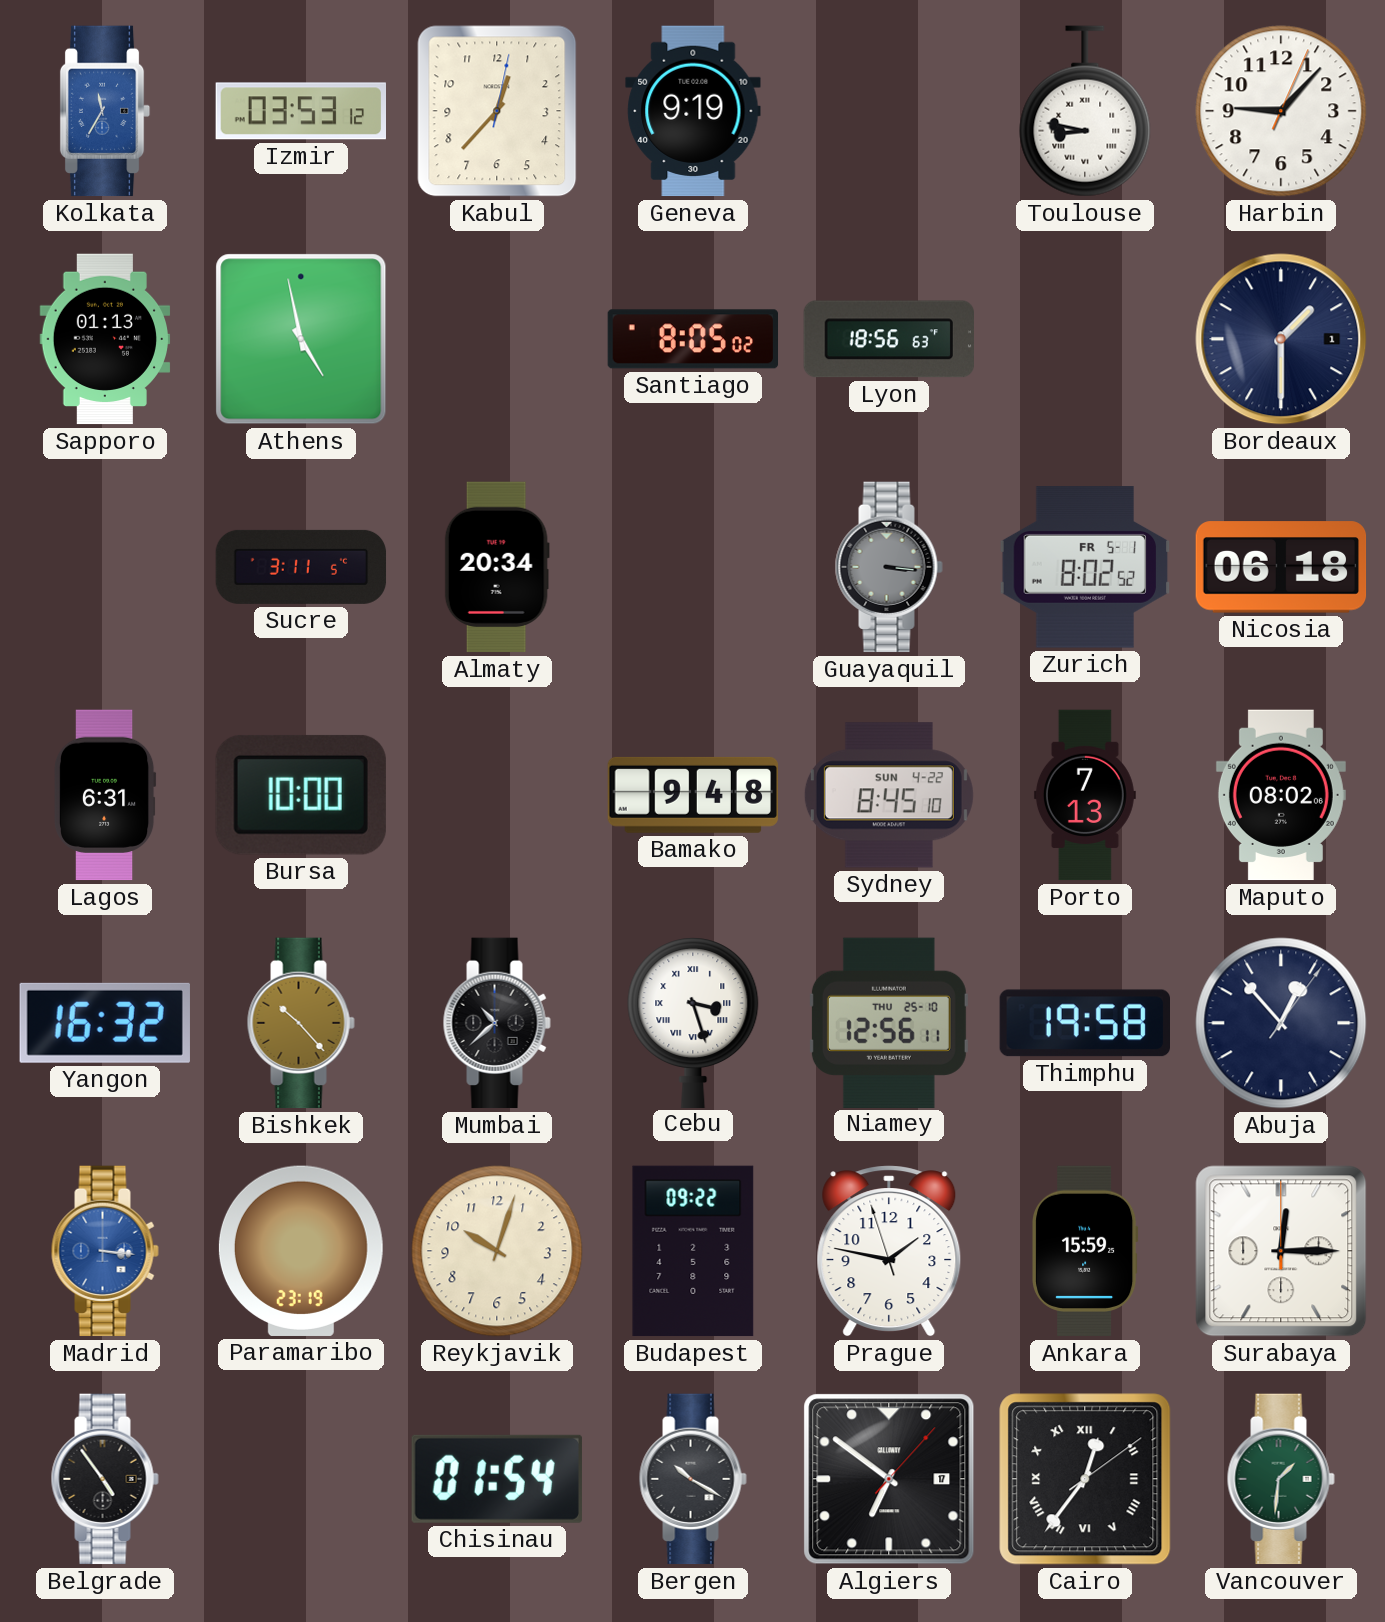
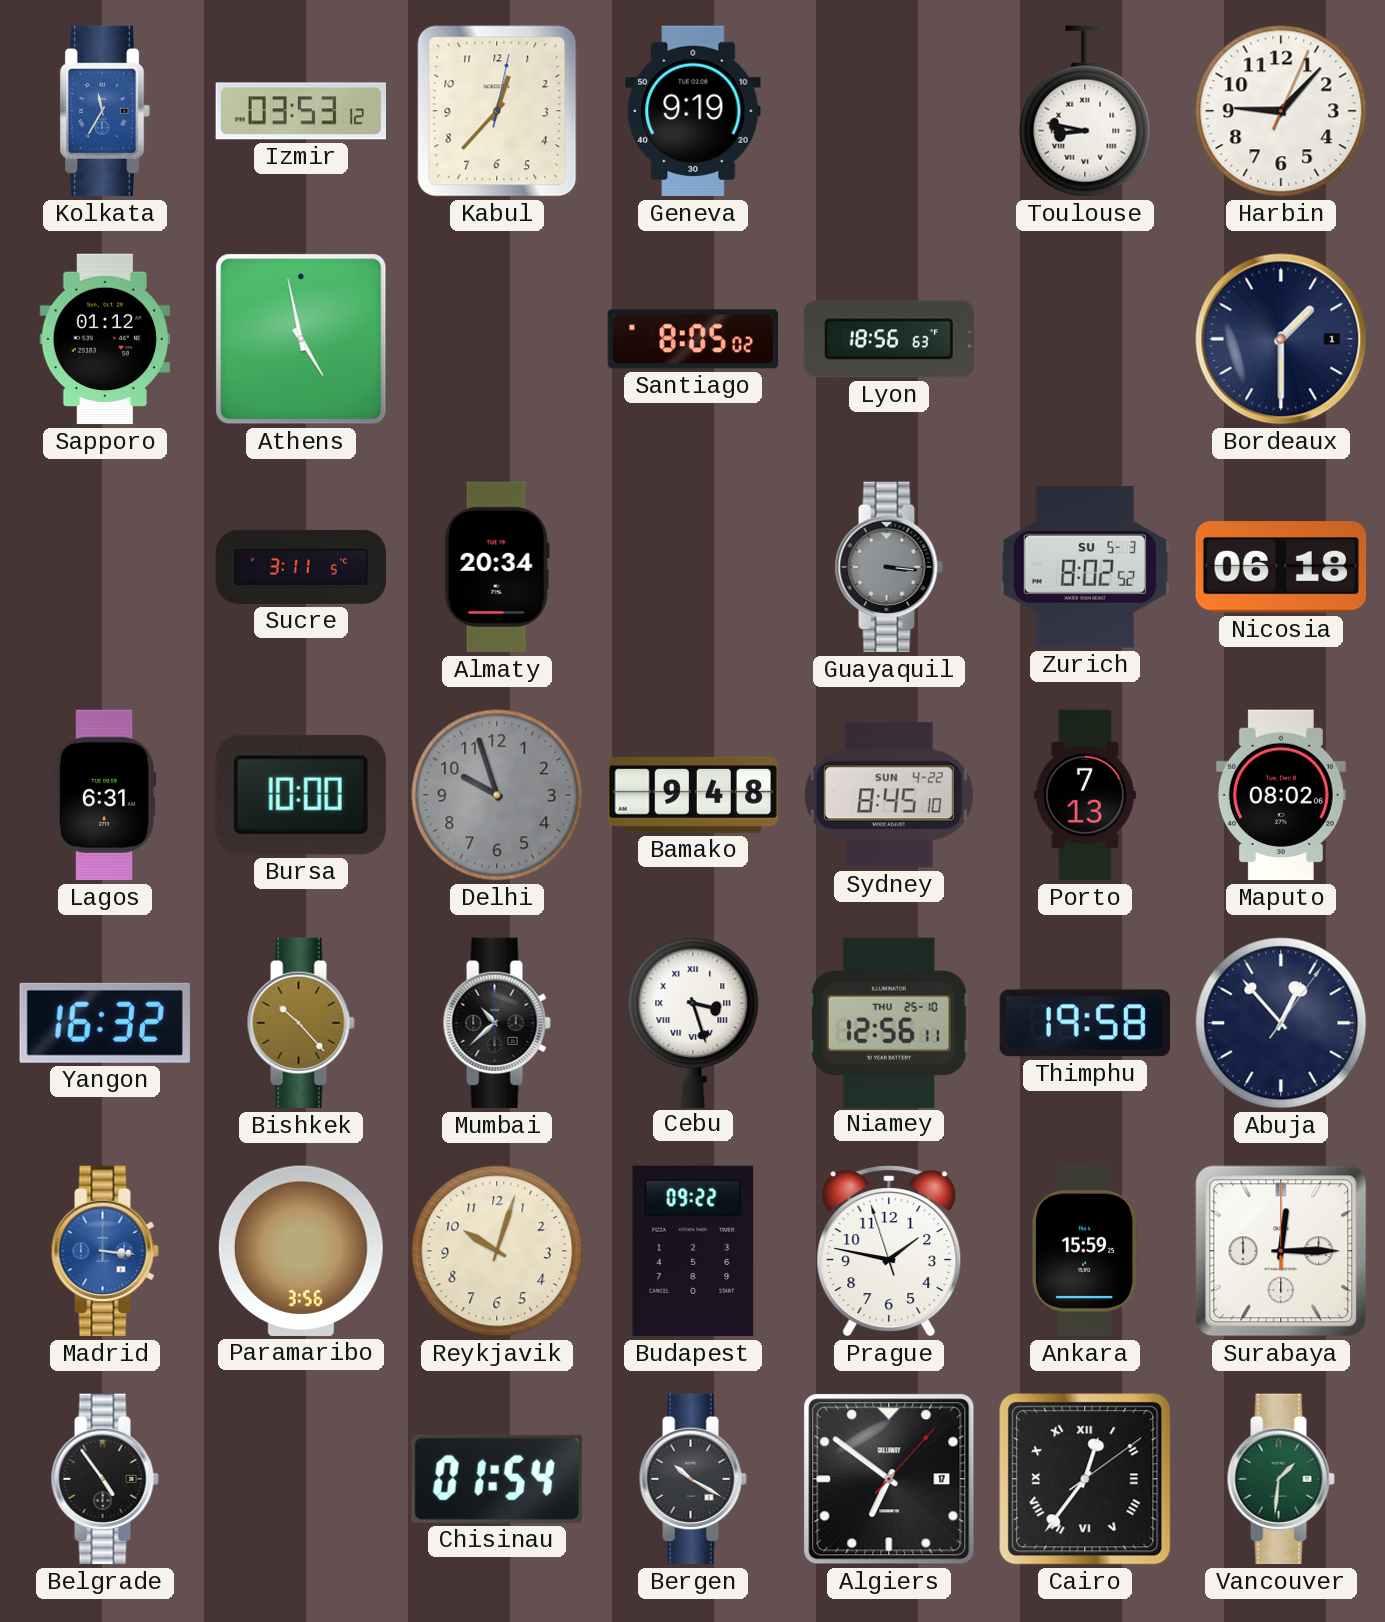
Sapporo: 01:13 -> 01:12
Zurich date: FR 5-1 -> SU 5-3
Delhi: none -> 9:57
Paramaribo: 23:19 -> 3:56
